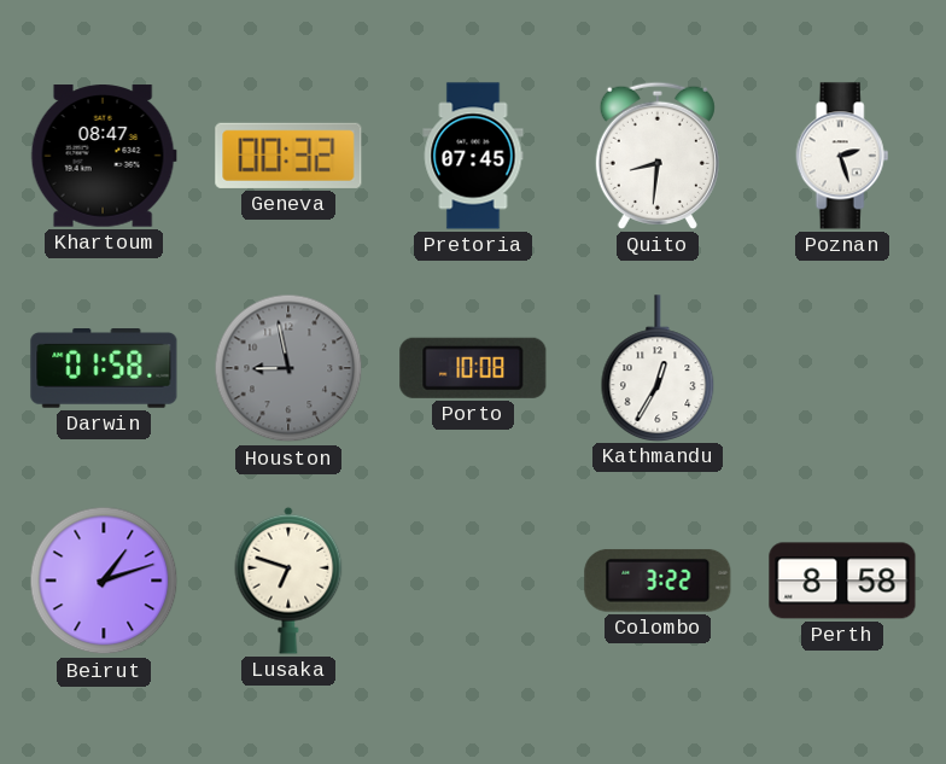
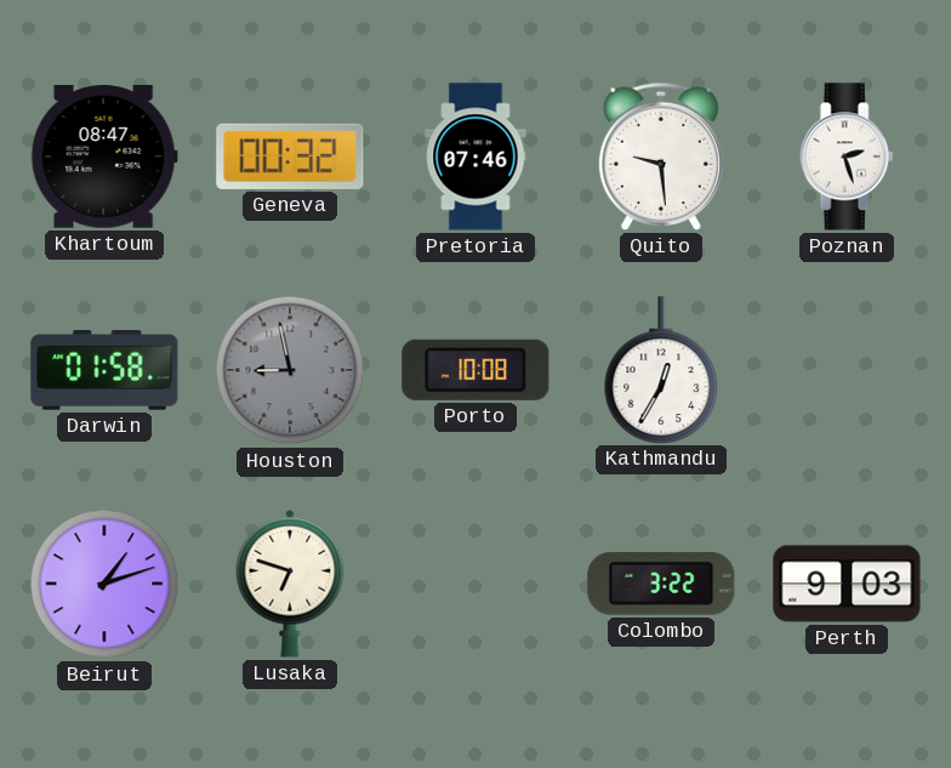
Pretoria: 07:45 -> 07:46
Quito: 8:31 -> 9:29
Perth: 8:58 -> 9:03
